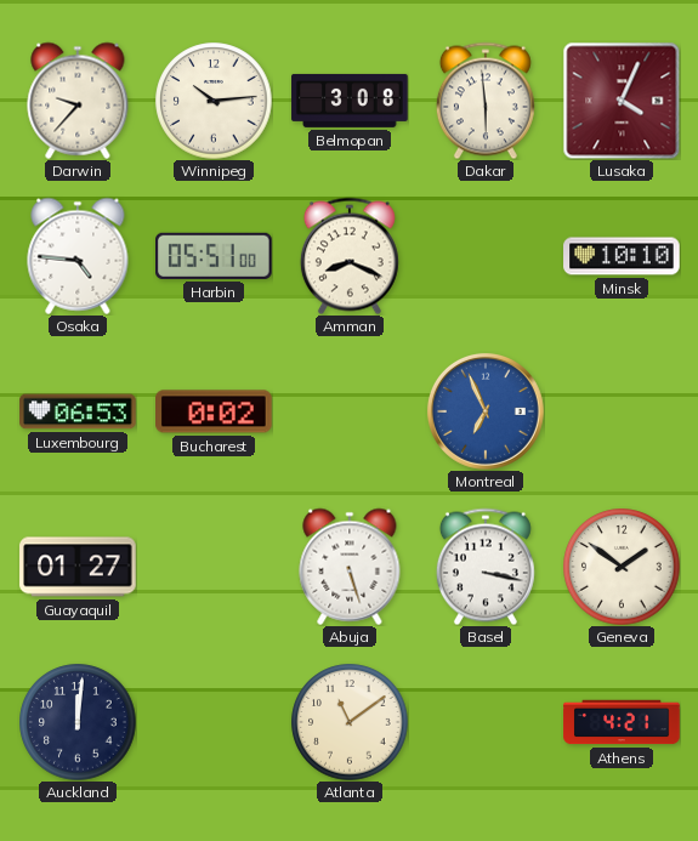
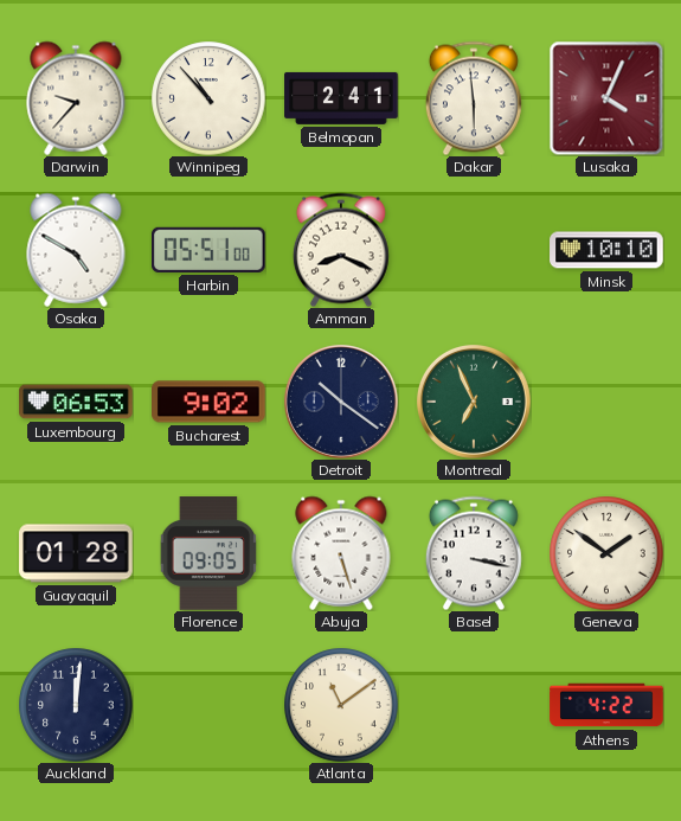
Winnipeg: 10:14 -> 10:53
Belmopan: 3:08 -> 2:41
Osaka: 4:46 -> 4:50
Bucharest: 0:02 -> 9:02
Detroit: none -> 10:21
Montreal dial: blue -> green
Guayaquil: 01:27 -> 01:28
Florence: none -> 09:05
Athens: 4:21 -> 4:22
